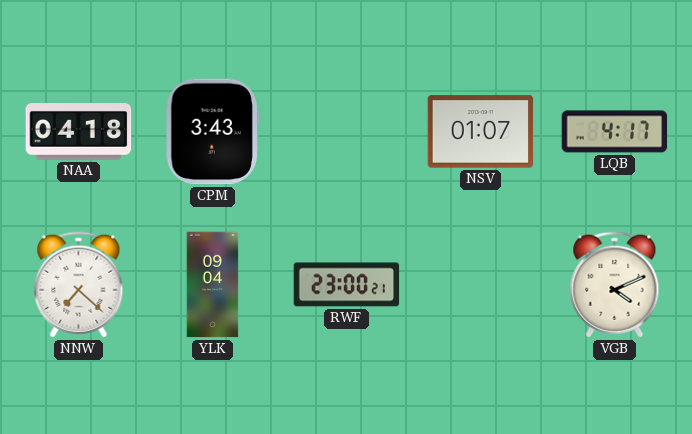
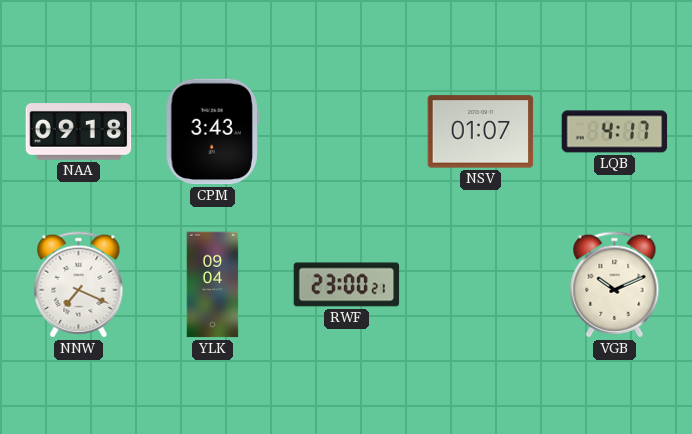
NAA: 04:18 -> 09:18
NNW: 7:22 -> 7:19
VGB: 4:11 -> 10:11
